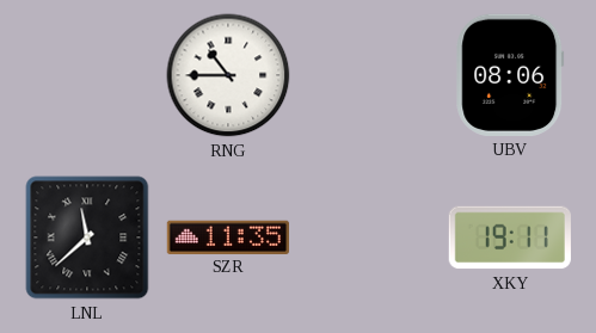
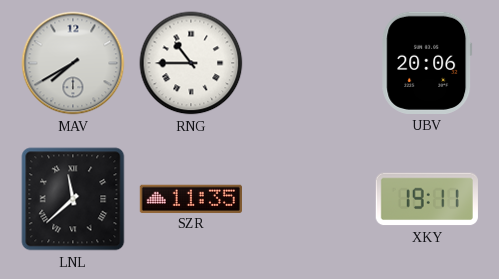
MAV: none -> 7:40
UBV: 08:06 -> 20:06
